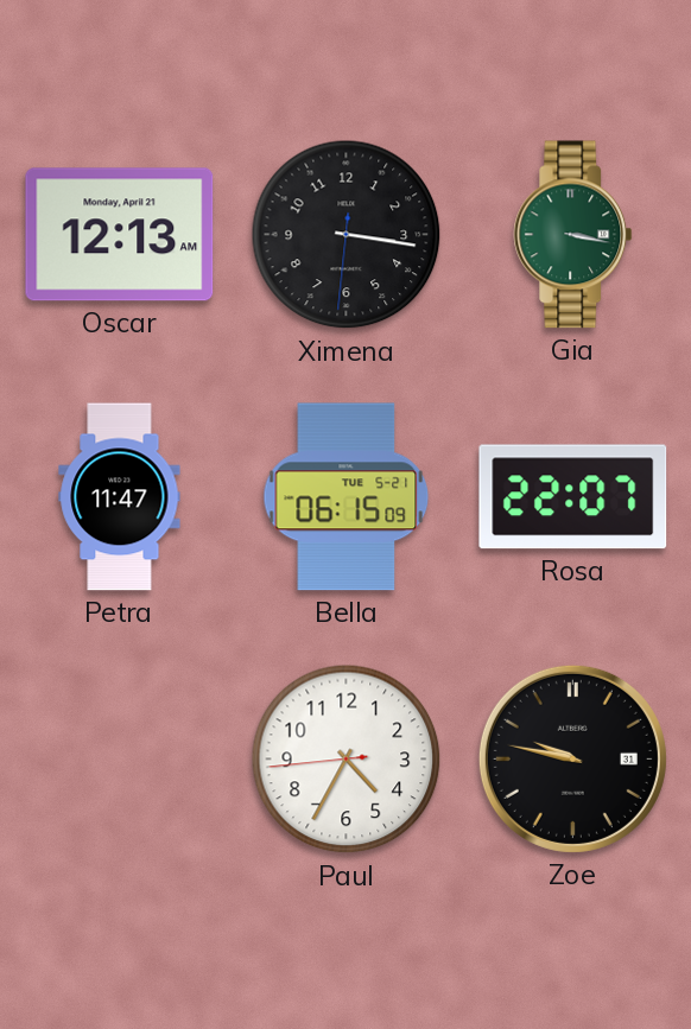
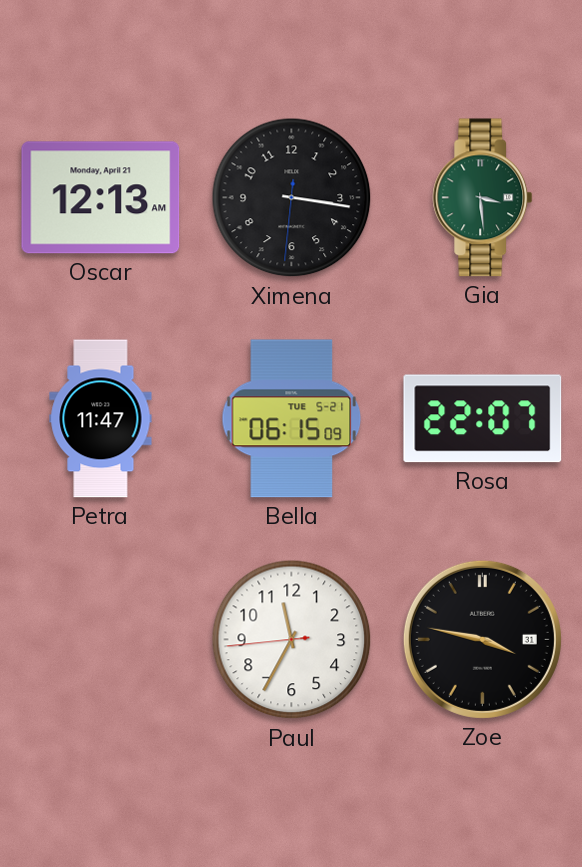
Gia: 3:17 -> 3:29
Paul: 4:34 -> 11:34
Zoe: 9:47 -> 3:47
